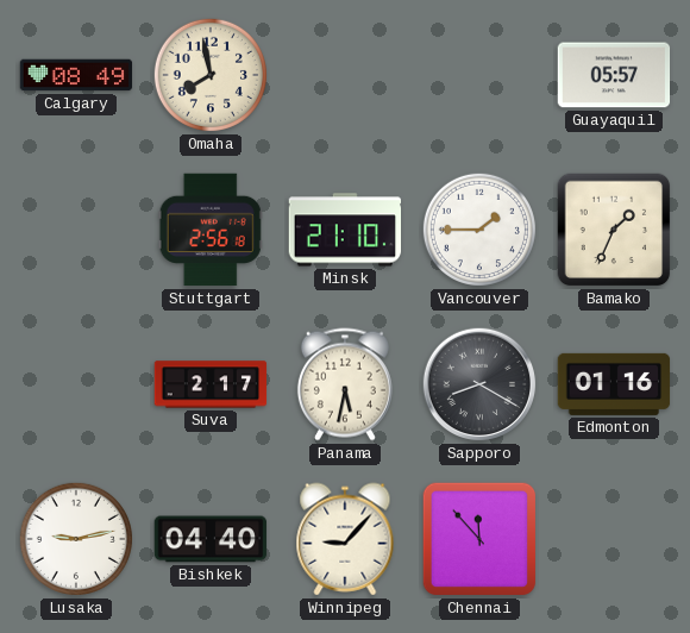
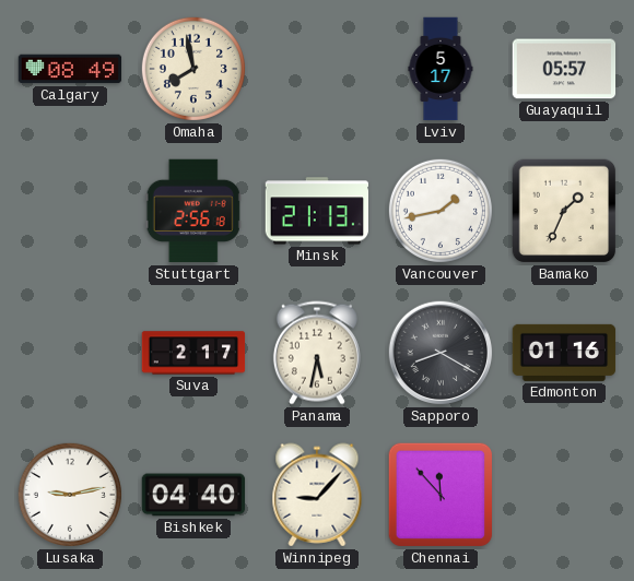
Lviv: none -> 5:17
Minsk: 21:10 -> 21:13
Vancouver: 1:45 -> 1:43
